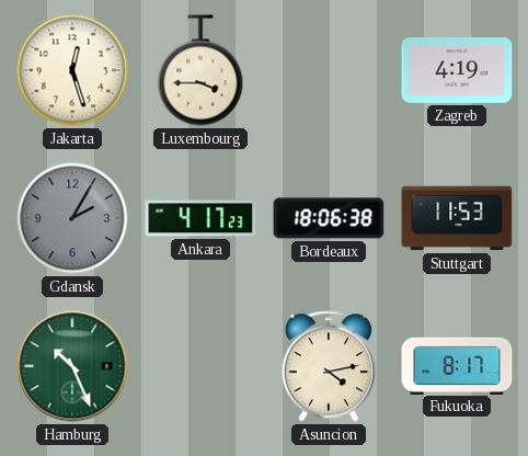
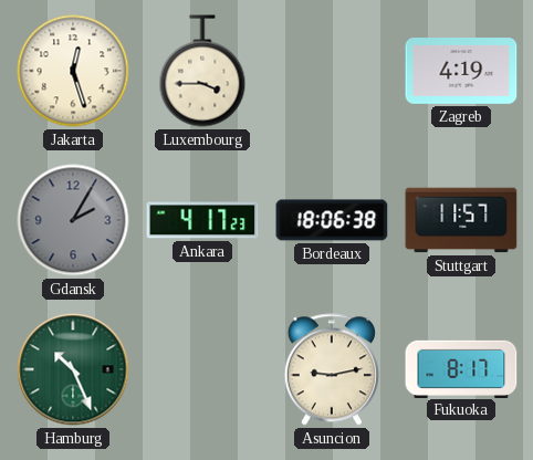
Stuttgart: 11:53 -> 11:57
Asuncion: 4:13 -> 9:13
